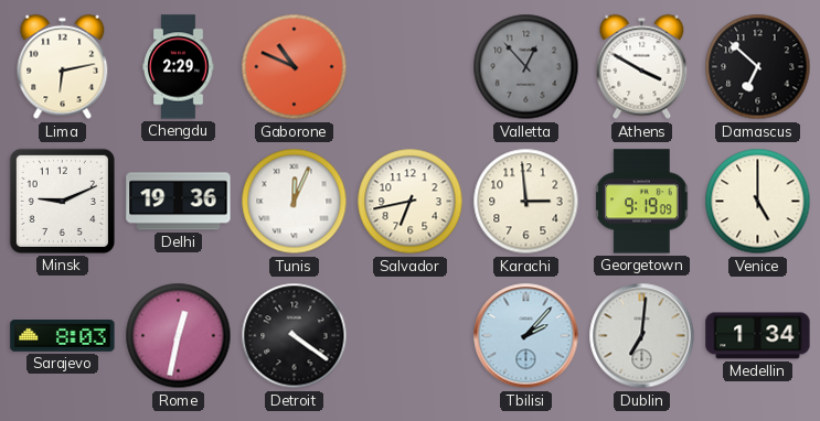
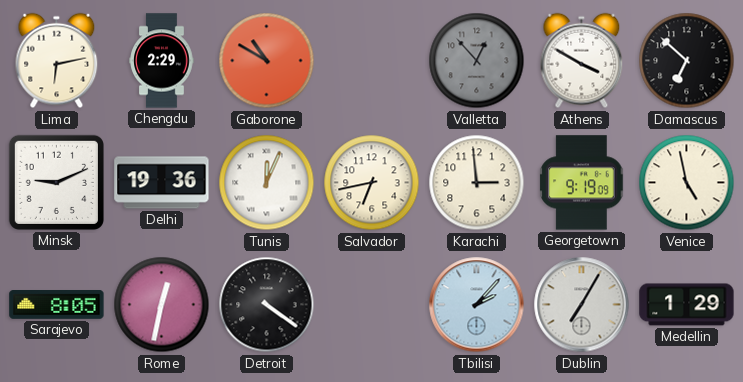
Gaborone: 10:49 -> 10:50
Venice: 5:00 -> 4:58
Sarajevo: 8:03 -> 8:05
Dublin: 7:01 -> 7:05
Medellin: 1:34 -> 1:29
